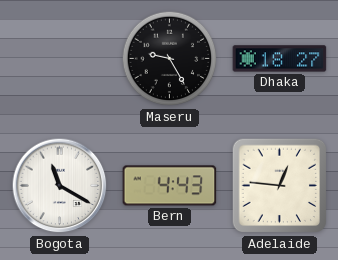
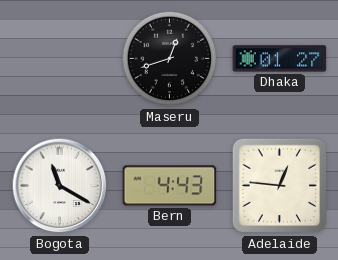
Maseru: 9:25 -> 12:42
Dhaka: 18:27 -> 01:27
